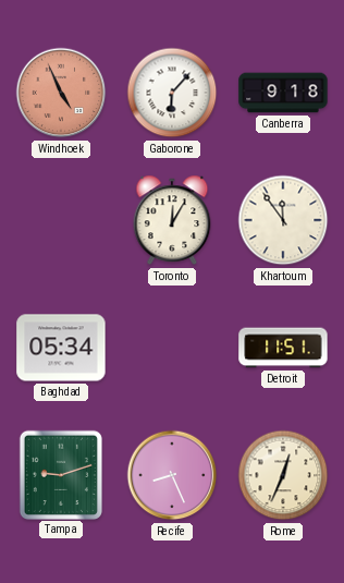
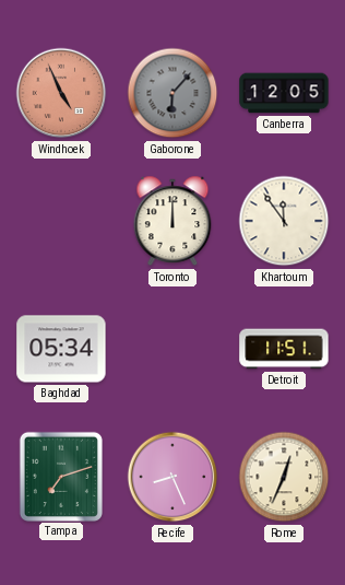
Gaborone dial: white -> grey
Canberra: 9:18 -> 12:05
Toronto: 12:05 -> 12:00
Tampa: 9:12 -> 7:12
